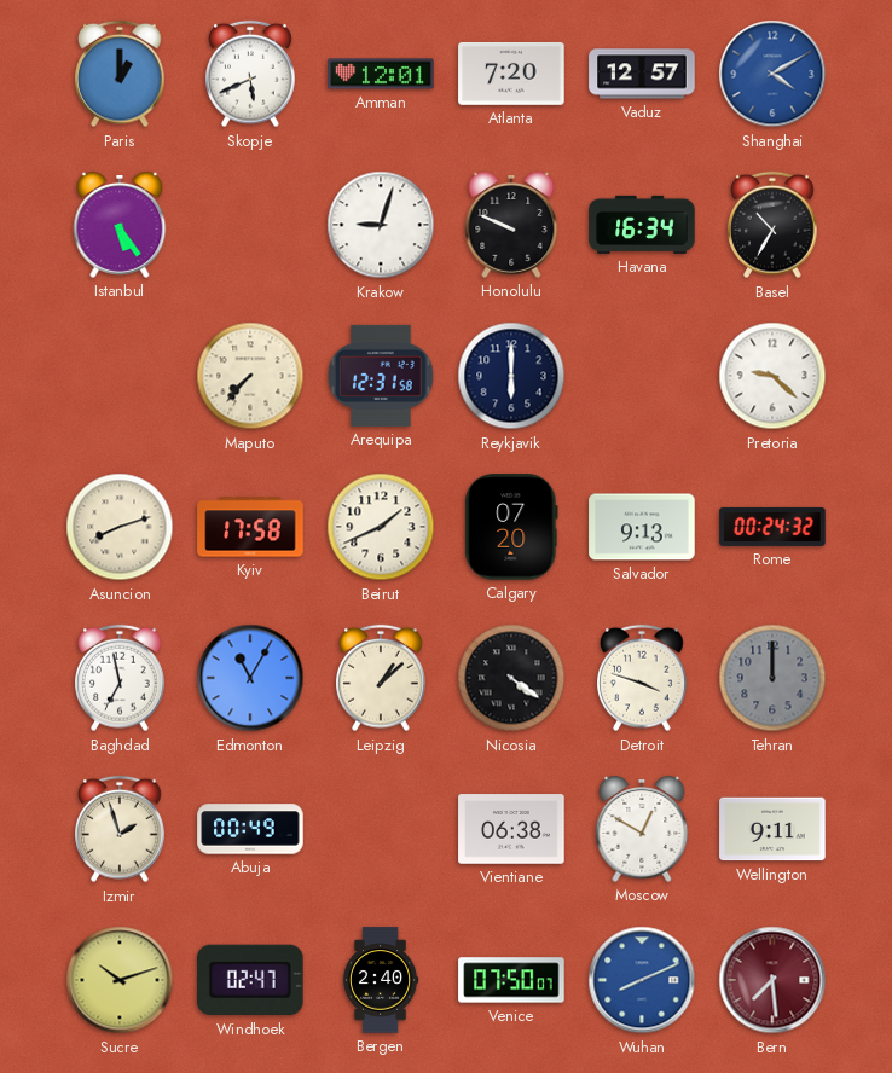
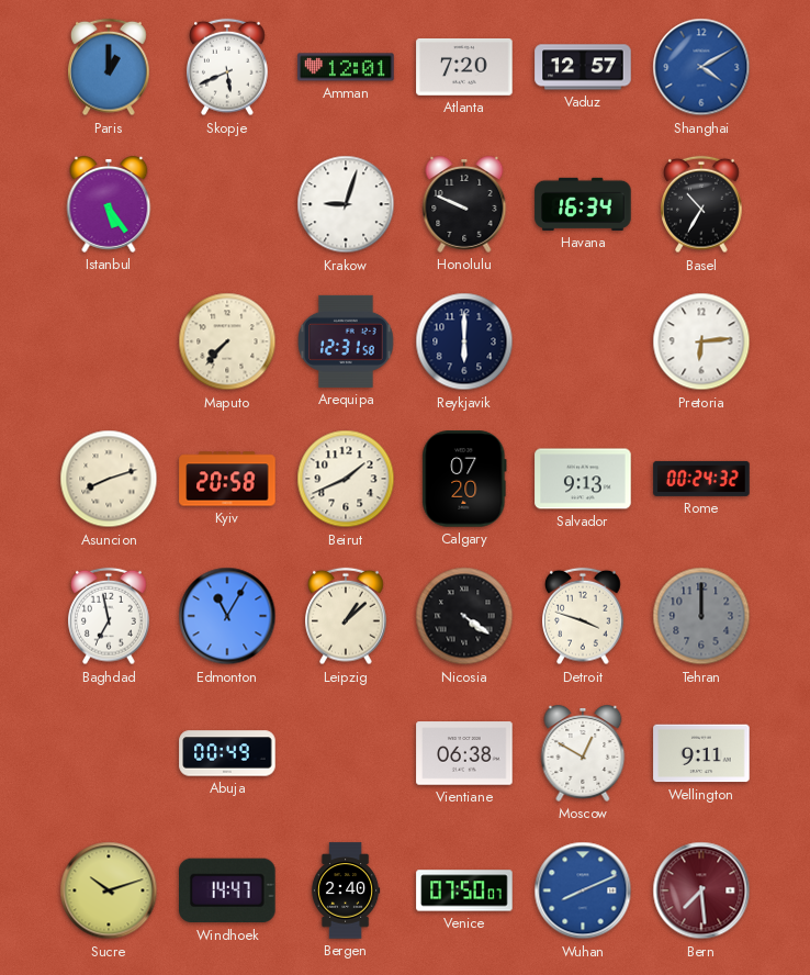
Pretoria: 9:22 -> 6:14
Kyiv: 17:58 -> 20:58
Izmir: 1:57 -> none
Windhoek: 02:47 -> 14:47
